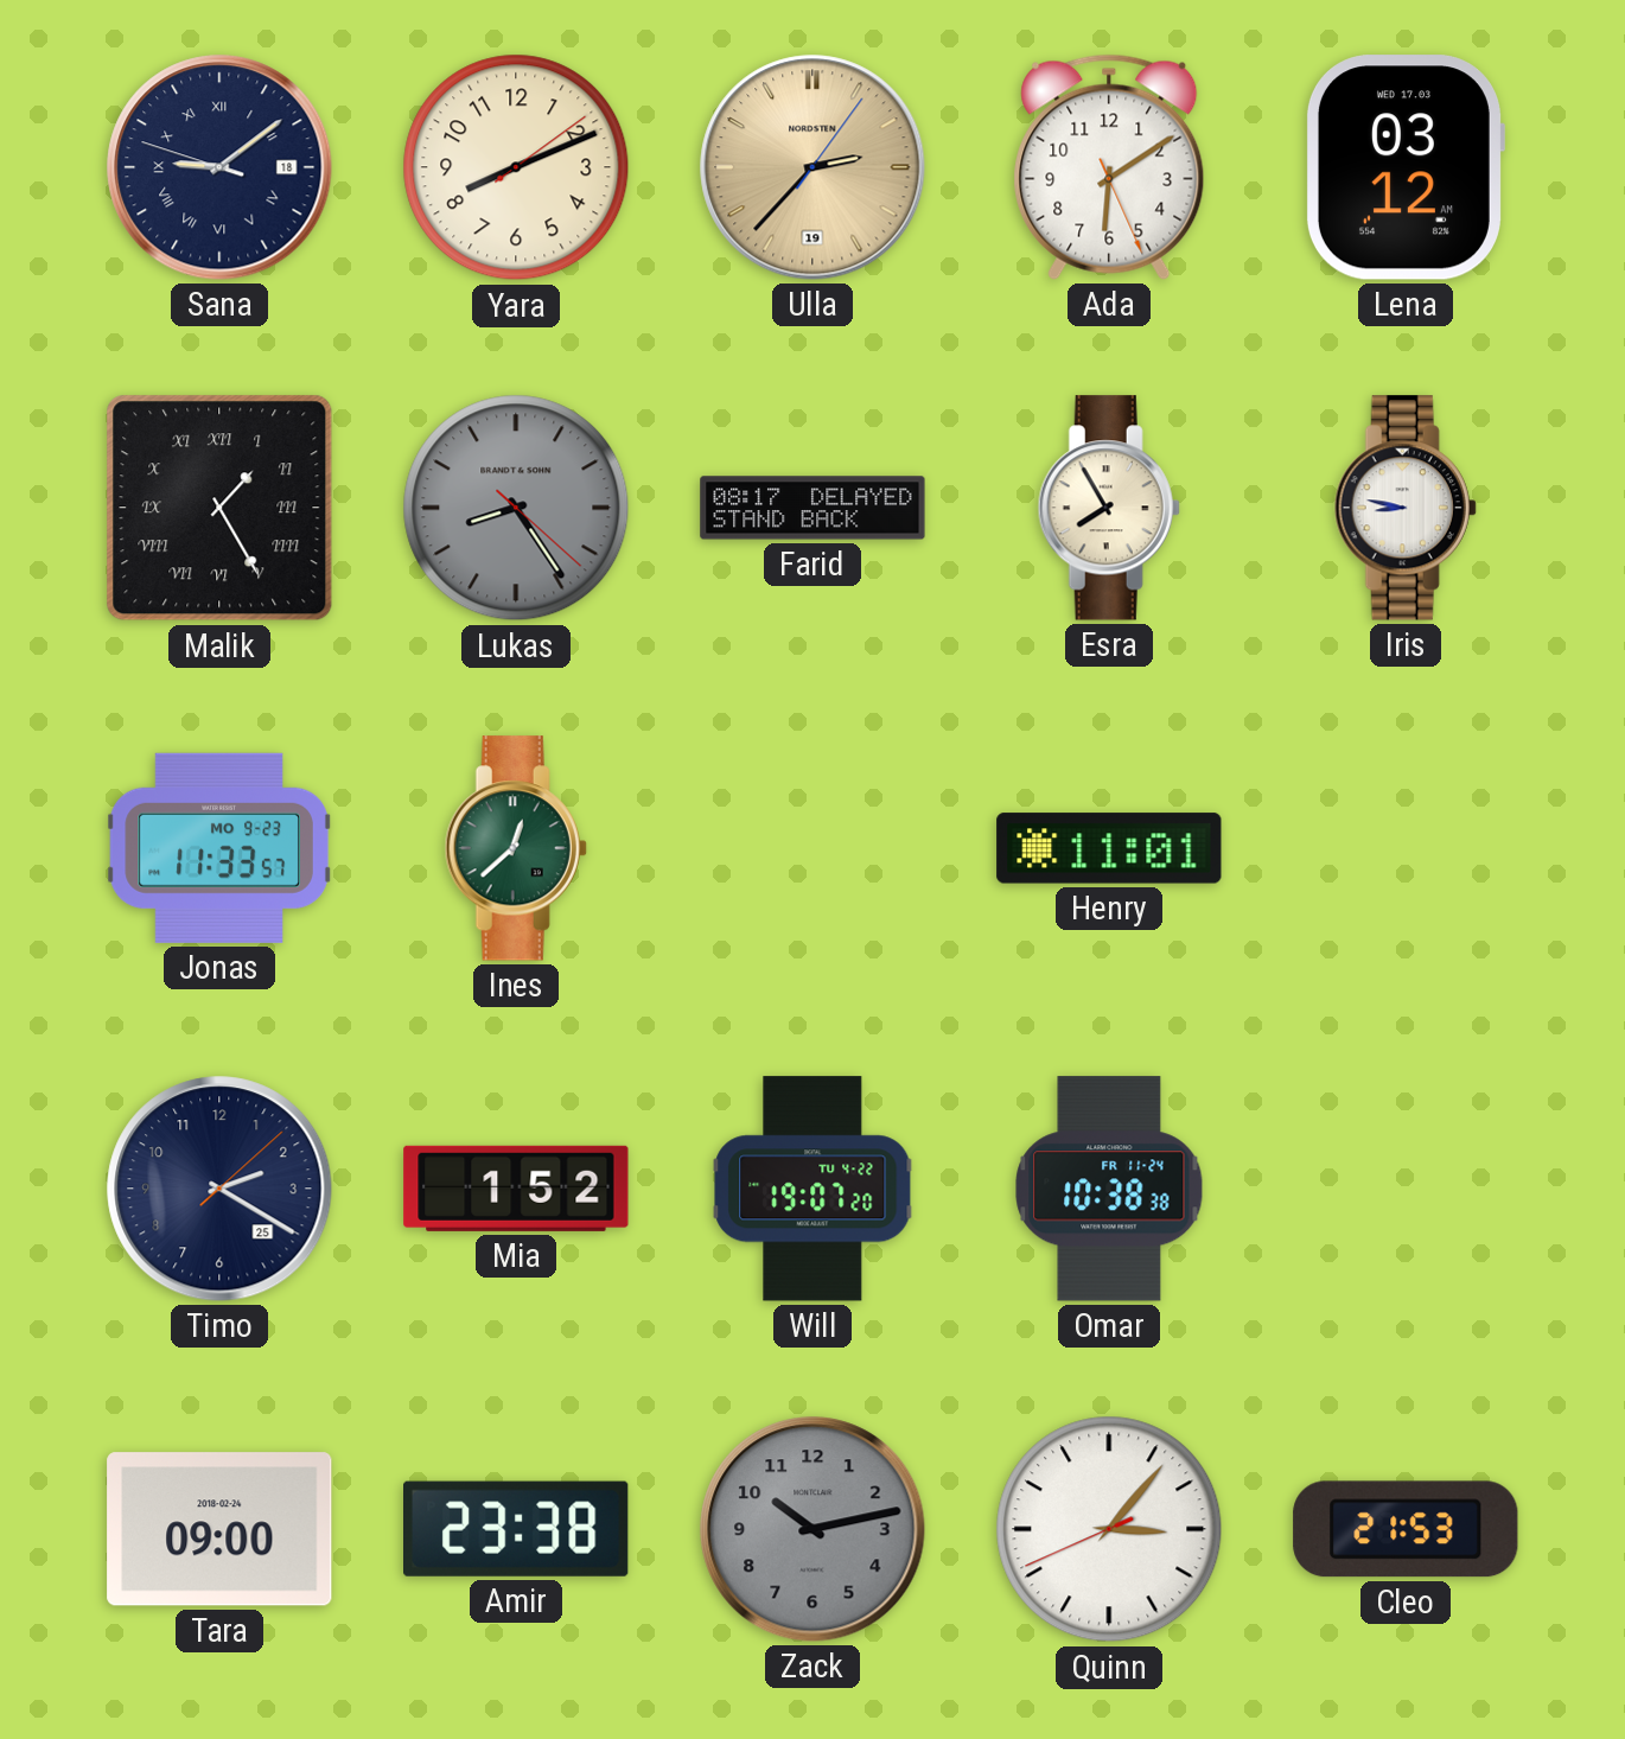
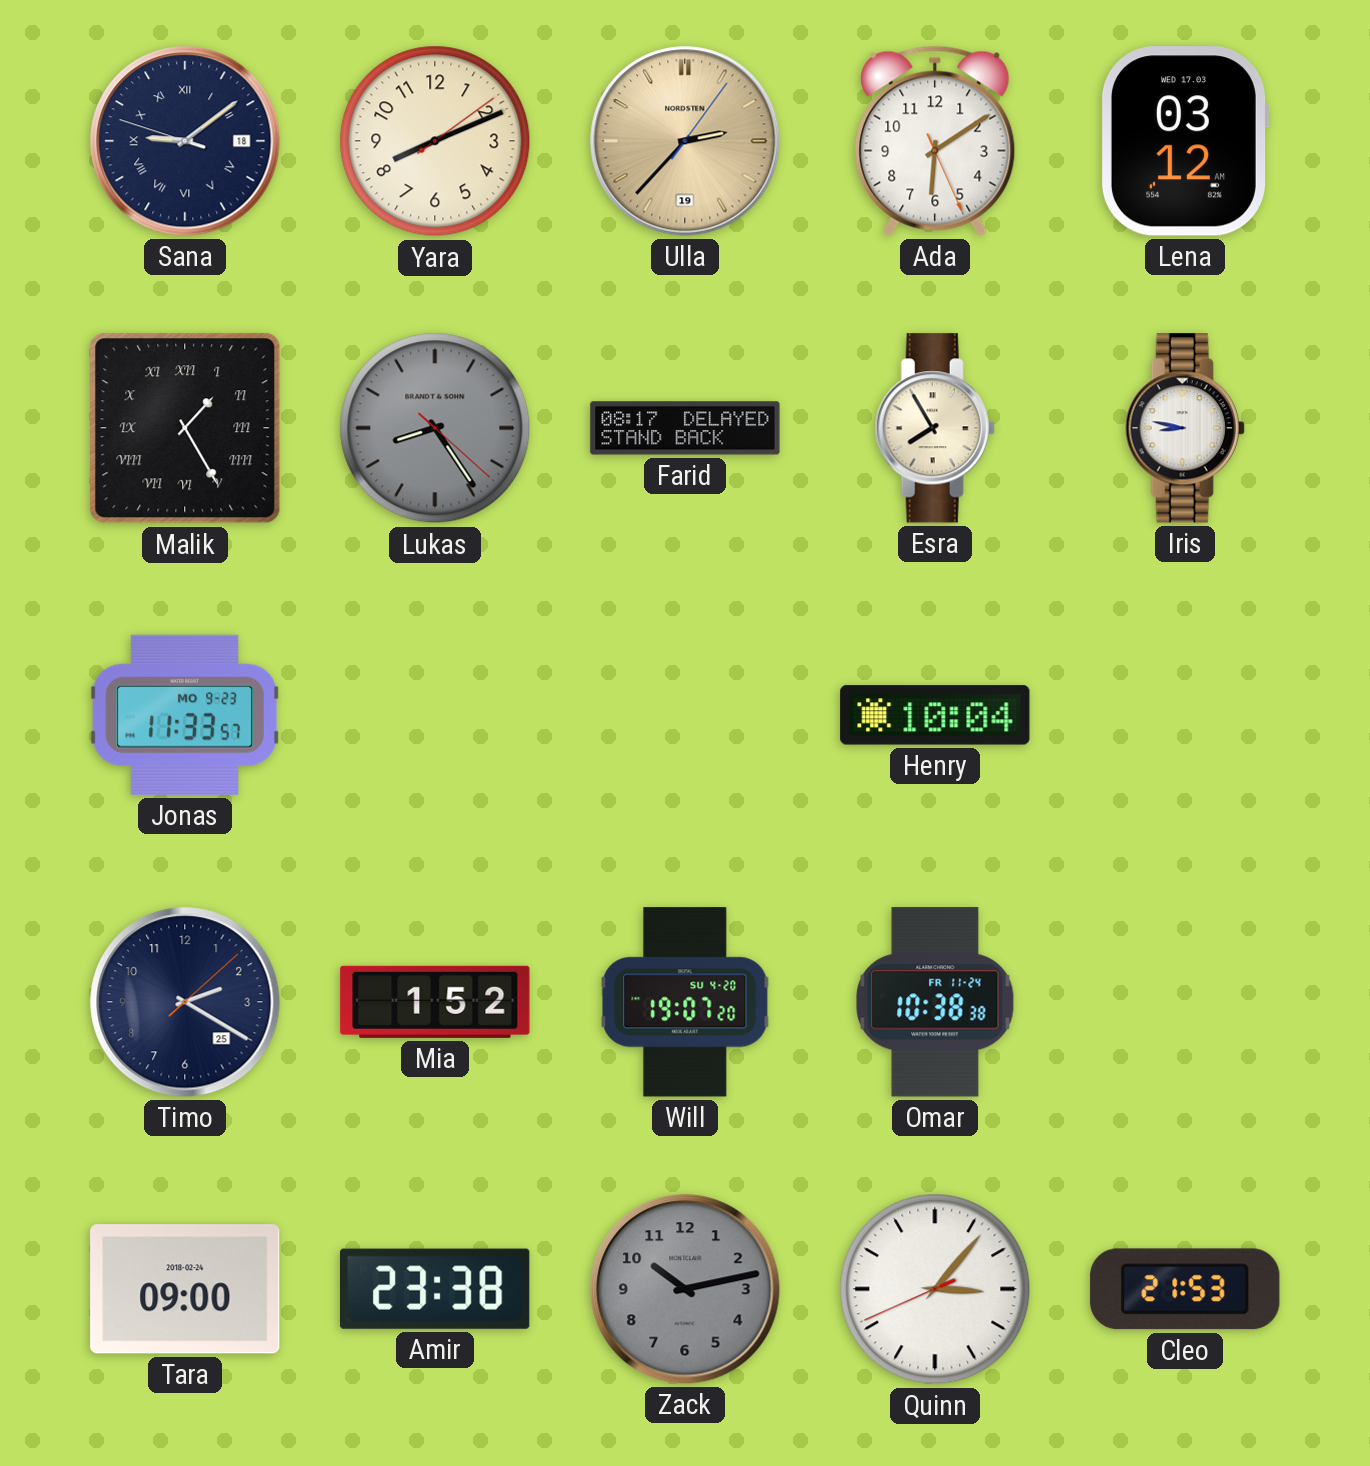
Ines: 12:38 -> none
Henry: 11:01 -> 10:04
Will date: TU 4-22 -> SU 4-20
